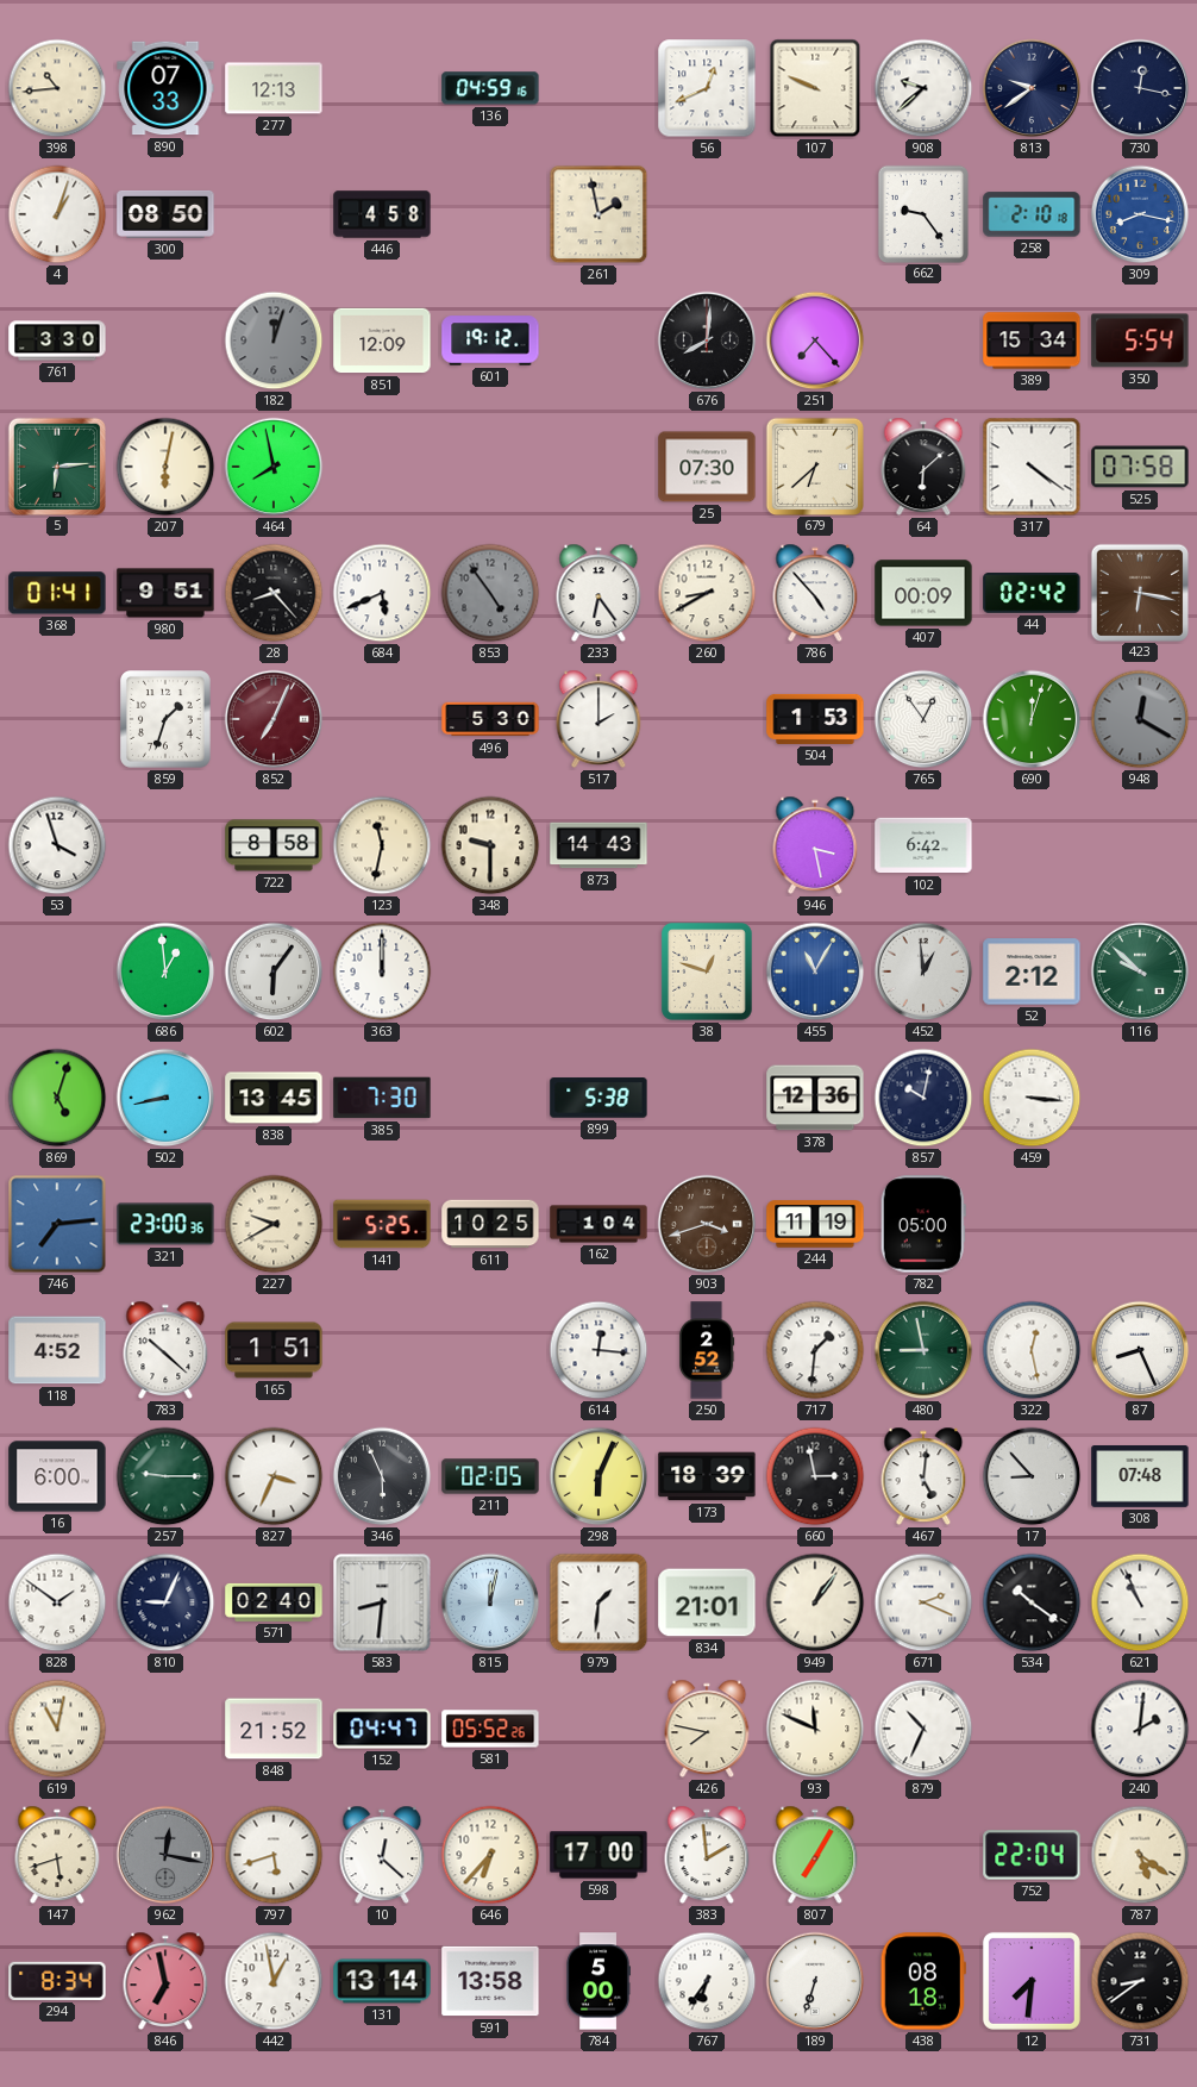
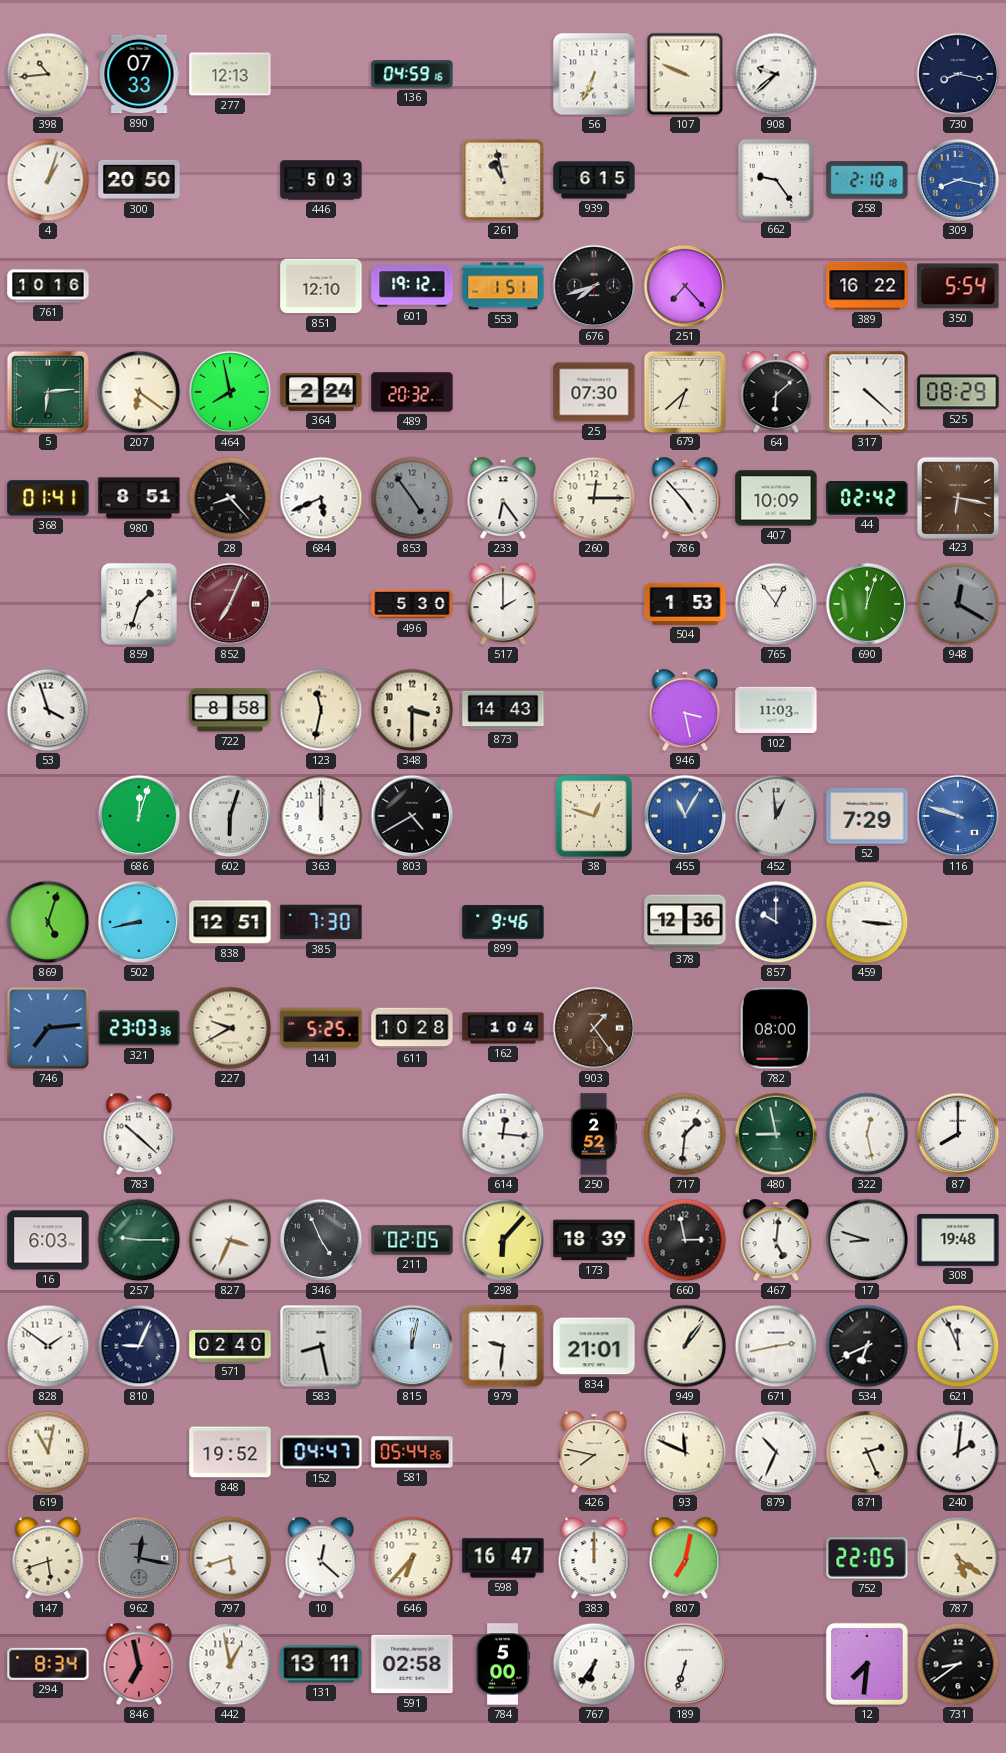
56: 12:41 -> 6:34
813: 9:39 -> none
730: 12:17 -> 8:17
300: 08:50 -> 20:50
446: 4:58 -> 5:03
261: 1:58 -> 10:58
939: none -> 6:15
761: 3:30 -> 10:16
182: 12:03 -> none
851: 12:09 -> 12:10
553: none -> 1:51
676: 8:01 -> 7:42
389: 15:34 -> 16:22
207: 6:02 -> 6:21
364: none -> 2:24
489: none -> 20:32
317: 4:21 -> 4:22
525: 07:58 -> 08:29
980: 9:51 -> 8:51
260: 8:40 -> 12:15
407: 00:09 -> 10:09
348: 9:30 -> 3:30
102: 6:42 -> 11:03
686: 12:59 -> 12:03
602: 6:06 -> 6:03
803: none -> 4:40
52: 2:12 -> 7:29
116: 9:52 -> 9:48
116 dial: green -> blue
838: 13:45 -> 12:51
899: 5:38 -> 9:46
857: 10:02 -> 10:00
321: 23:00 -> 23:03
611: 10:25 -> 10:28
903: 3:42 -> 1:24
244: 11:19 -> none
782: 05:00 -> 08:00
118: 4:52 -> none
165: 1:51 -> none
87: 8:26 -> 8:00
16: 6:00 -> 6:03
346: 5:56 -> 4:56
298: 6:04 -> 6:07
17: 8:53 -> 8:48
308: 07:48 -> 19:48
583: 8:31 -> 8:28
979: 1:31 -> 9:31
671: 2:19 -> 2:43
534: 10:21 -> 6:41
621: 10:56 -> 11:56
848: 21:52 -> 19:52
581: 05:52 -> 05:44
871: none -> 2:26
598: 17:00 -> 16:47
383: 1:59 -> 12:00
807: 7:05 -> 7:02
752: 22:04 -> 22:05
131: 13:14 -> 13:11
591: 13:58 -> 02:58
438: 08:18 -> none
